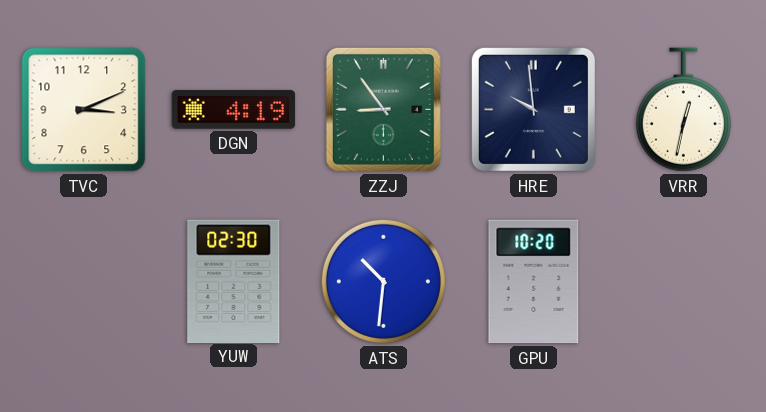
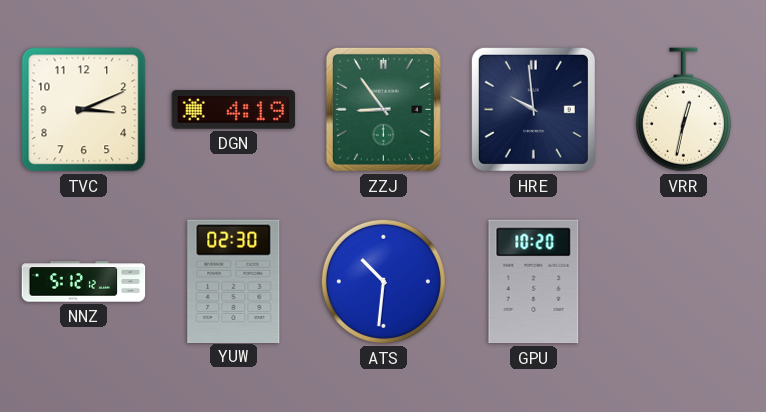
NNZ: none -> 5:12
